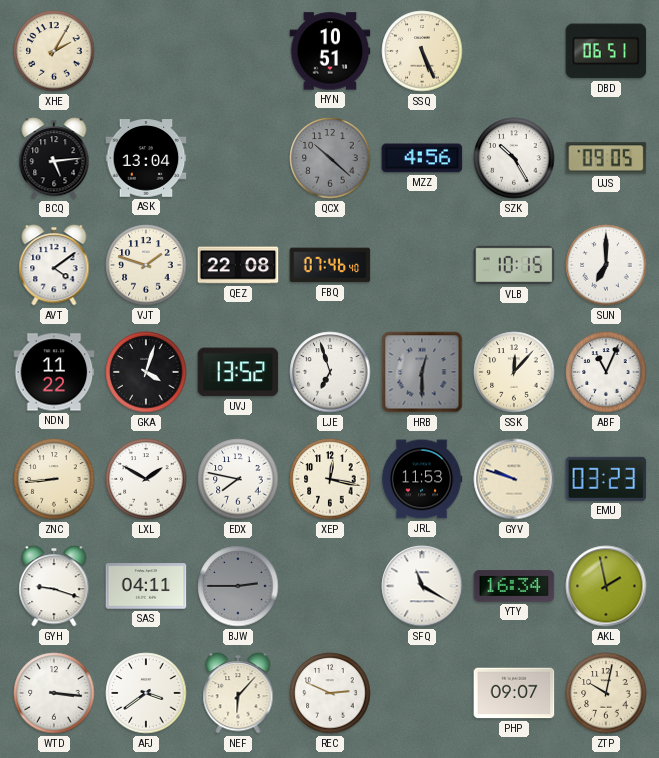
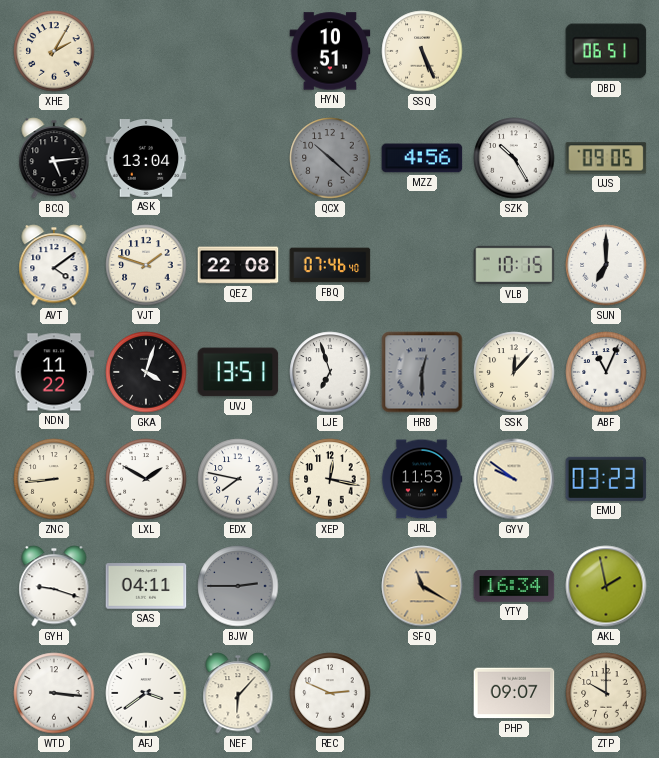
UVJ: 13:52 -> 13:51
GYV: 9:48 -> 9:51
SFQ dial: white -> champagne
ZTP: 10:02 -> 10:00
